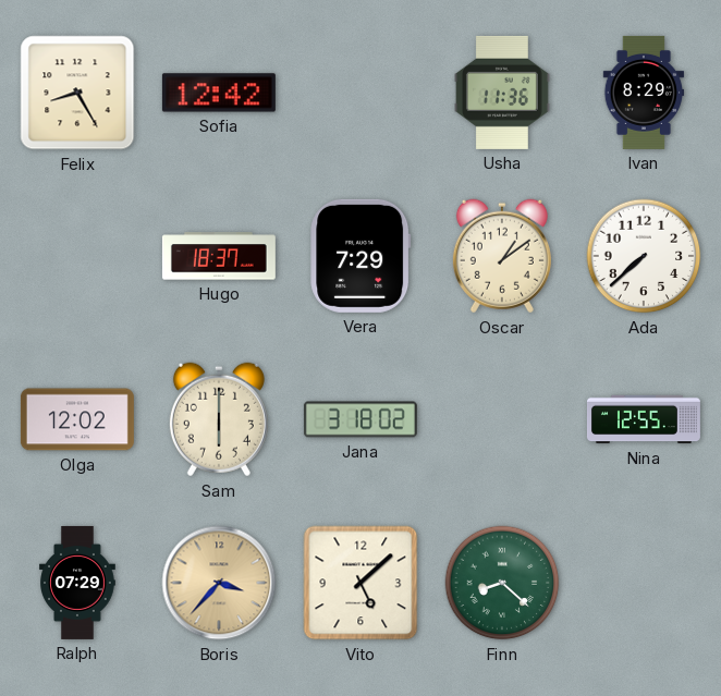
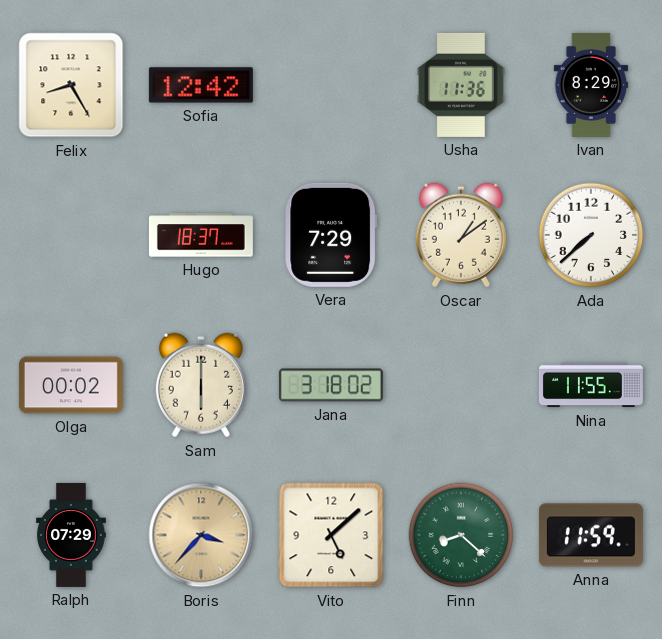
Olga: 12:02 -> 00:02
Nina: 12:55 -> 11:55
Anna: none -> 11:59
